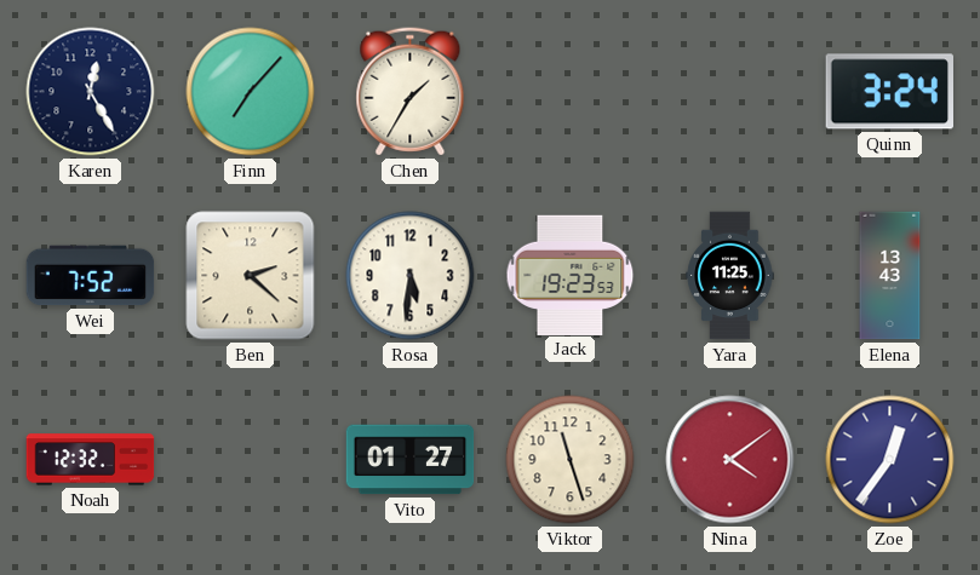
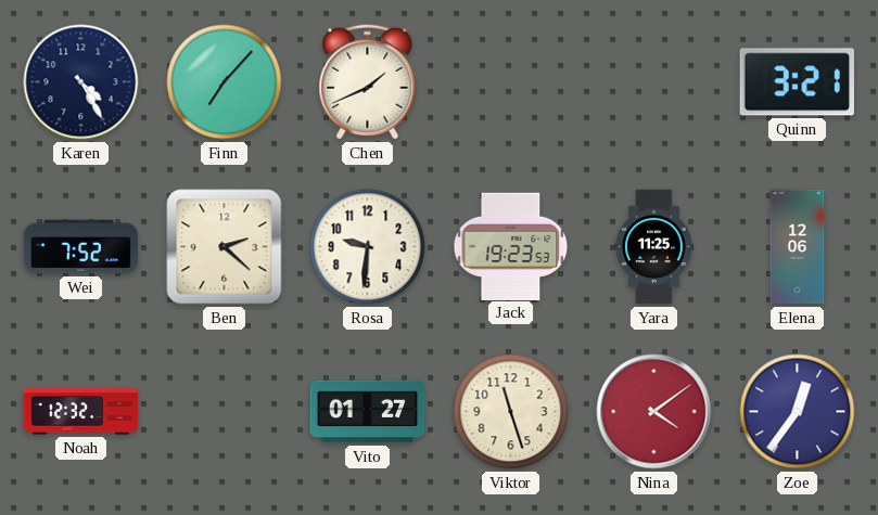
Karen: 12:25 -> 4:25
Chen: 1:35 -> 1:41
Quinn: 3:24 -> 3:21
Rosa: 5:31 -> 9:31
Elena: 13:43 -> 12:06
